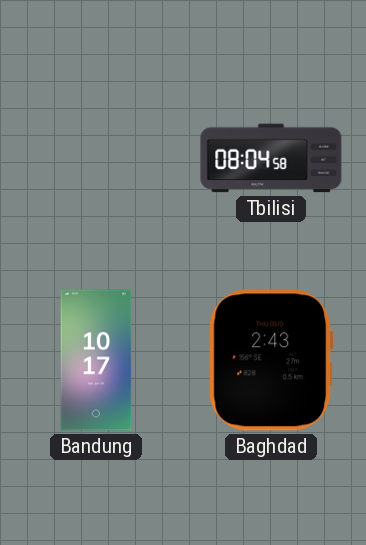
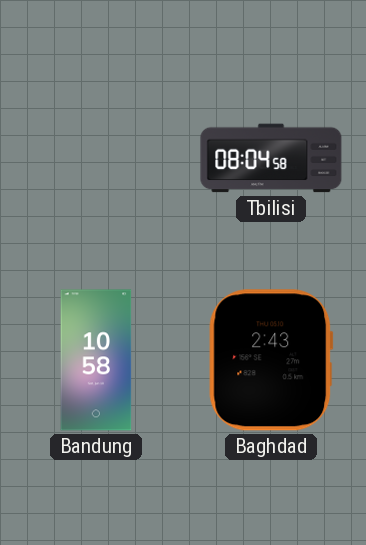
Bandung: 10:17 -> 10:58
